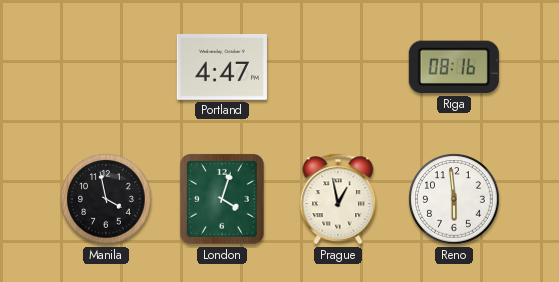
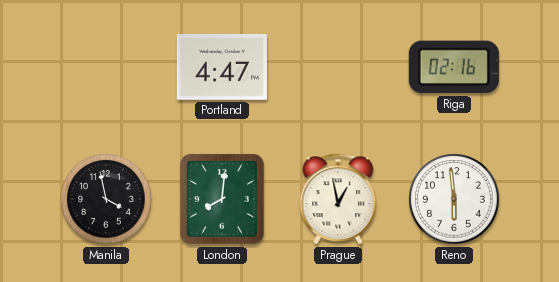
Riga: 08:16 -> 02:16
London: 4:03 -> 8:01
